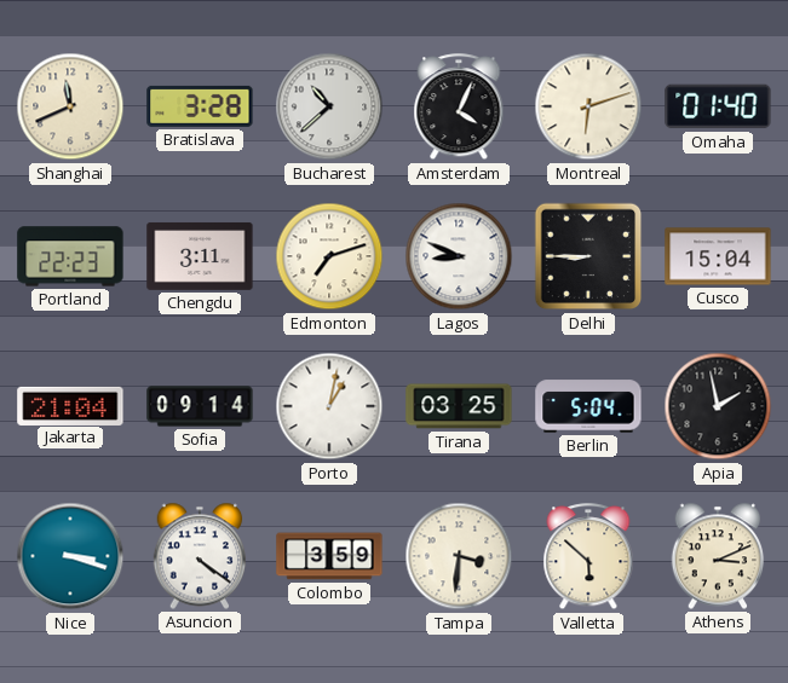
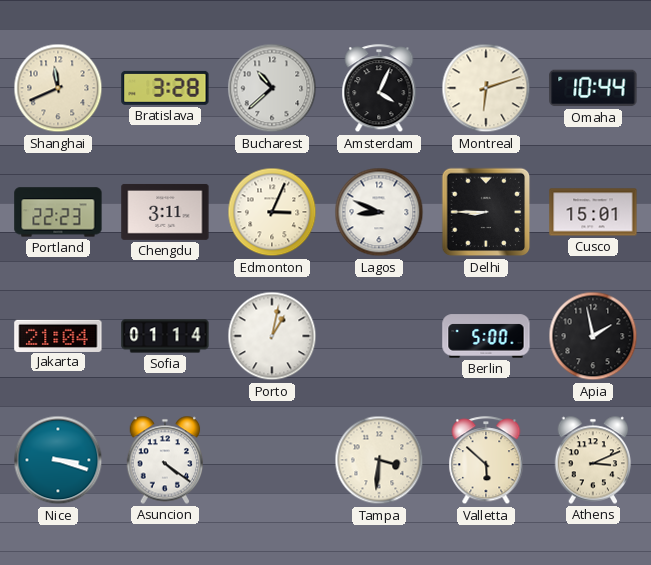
Omaha: 01:40 -> 10:44
Edmonton: 7:12 -> 3:04
Cusco: 15:04 -> 15:01
Sofia: 09:14 -> 01:14
Tirana: 03:25 -> none
Berlin: 5:04 -> 5:00
Colombo: 3:59 -> none
